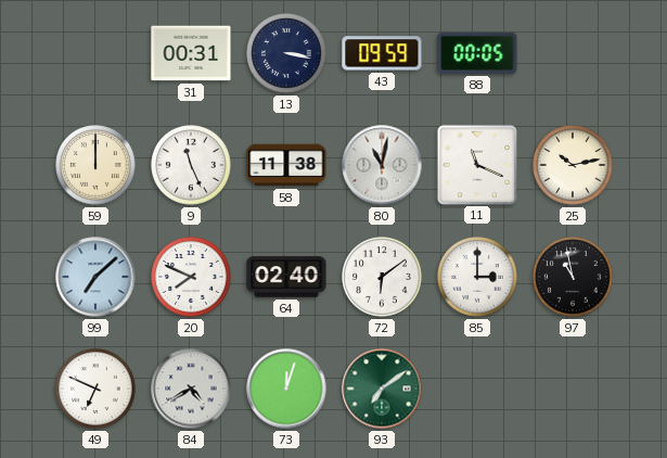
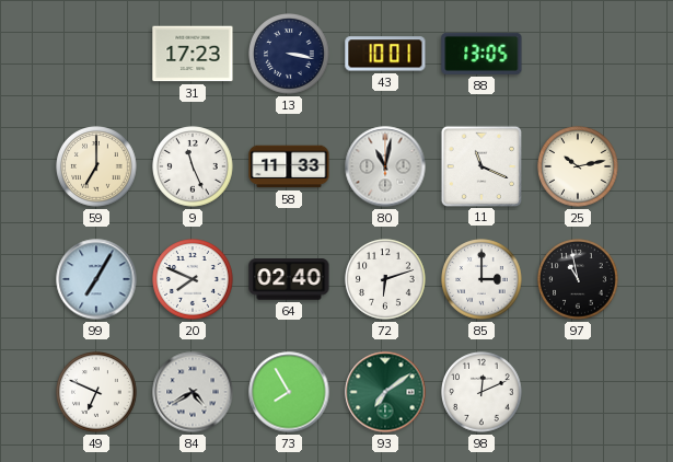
31: 00:31 -> 17:23
43: 09:59 -> 10:01
88: 00:05 -> 13:05
59: 12:00 -> 7:00
58: 11:38 -> 11:33
99: 7:08 -> 7:05
72: 6:09 -> 6:12
73: 12:03 -> 7:55
98: none -> 12:11
